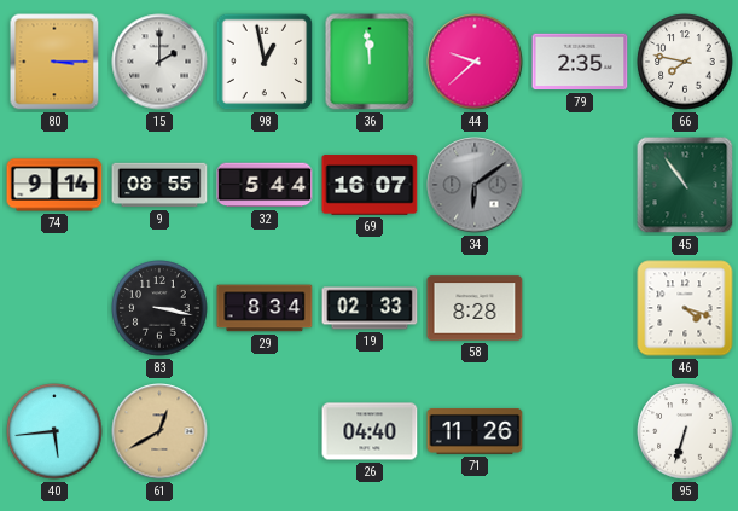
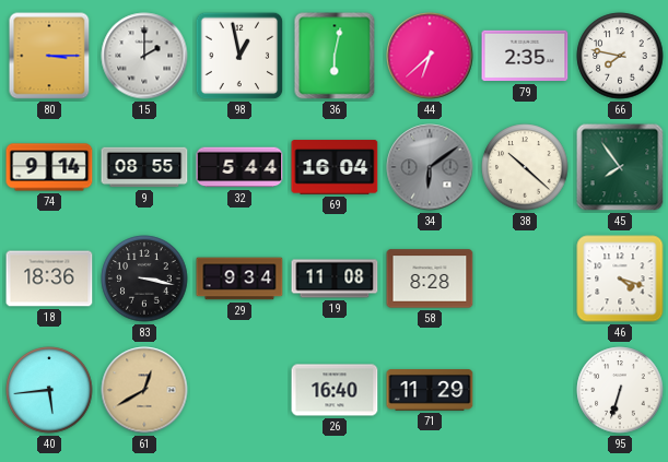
36: 11:59 -> 6:02
44: 9:38 -> 6:38
69: 16:07 -> 16:04
38: none -> 10:22
45: 10:54 -> 7:54
18: none -> 18:36
29: 8:34 -> 9:34
19: 02:33 -> 11:08
26: 04:40 -> 16:40
71: 11:26 -> 11:29
